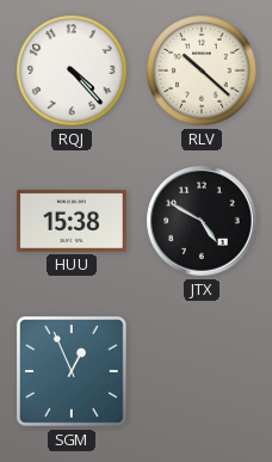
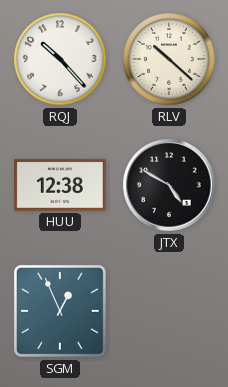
RQJ: 4:23 -> 10:23
HUU: 15:38 -> 12:38
